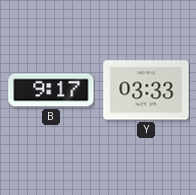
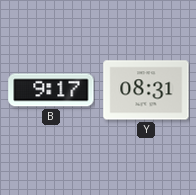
Y: 03:33 -> 08:31
